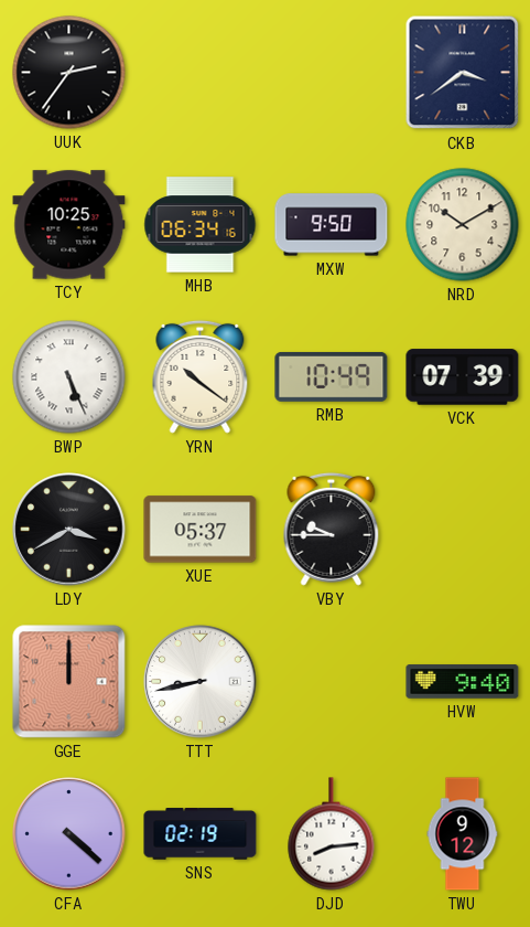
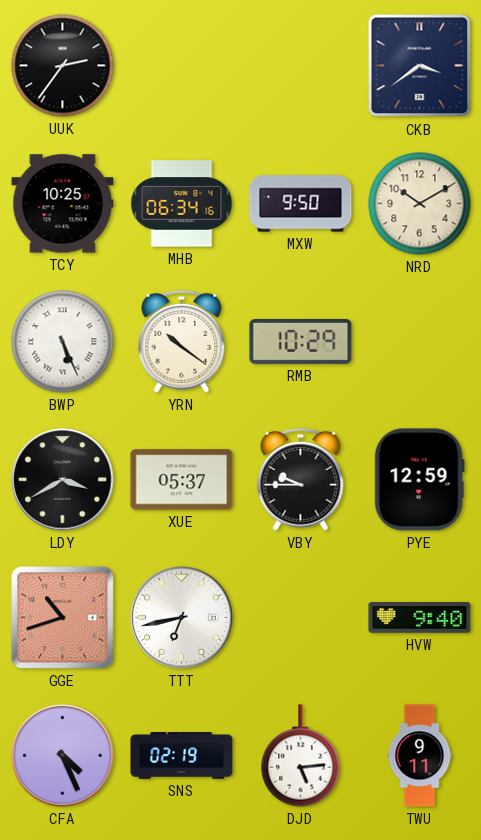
RMB: 10:49 -> 10:29
VCK: 07:39 -> none
PYE: none -> 12:59
GGE: 12:00 -> 10:42
TTT: 8:43 -> 6:43
CFA: 4:22 -> 4:26
DJD: 8:14 -> 5:14
TWU: 9:12 -> 9:11
